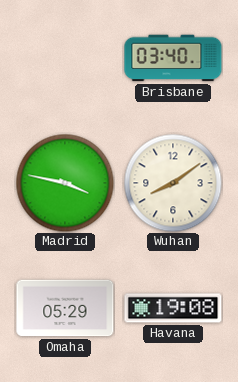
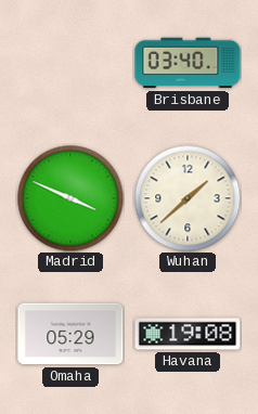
Madrid: 3:47 -> 3:49
Wuhan: 8:09 -> 1:38
